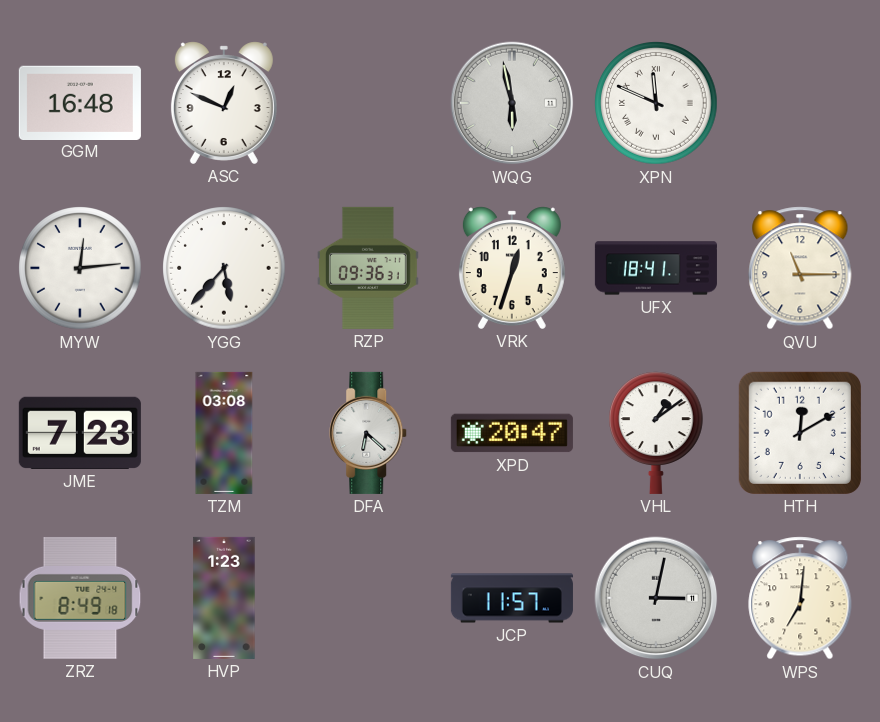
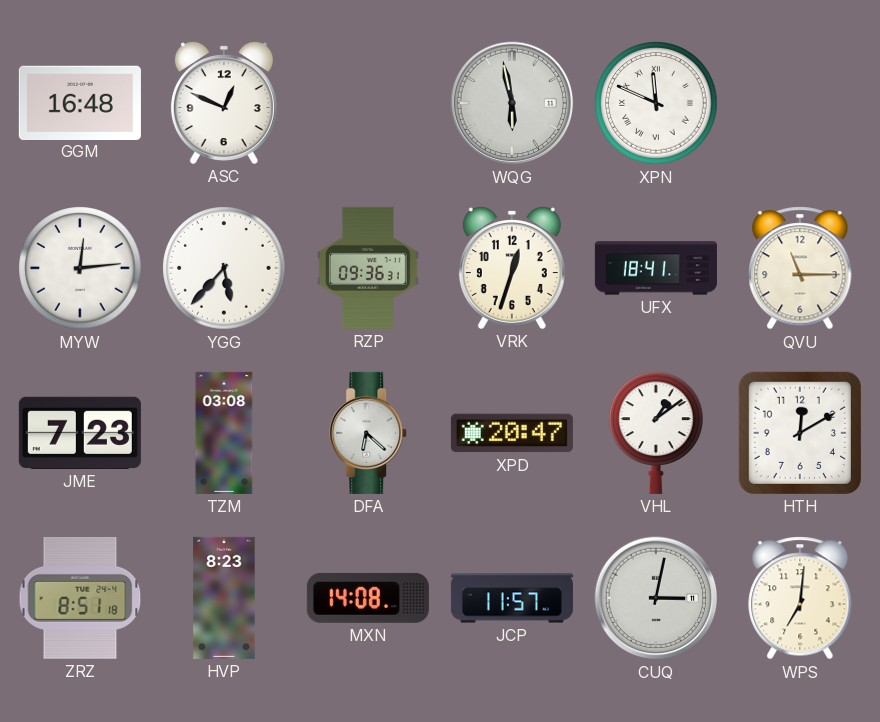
ZRZ: 8:49 -> 8:51
HVP: 1:23 -> 8:23
MXN: none -> 14:08
